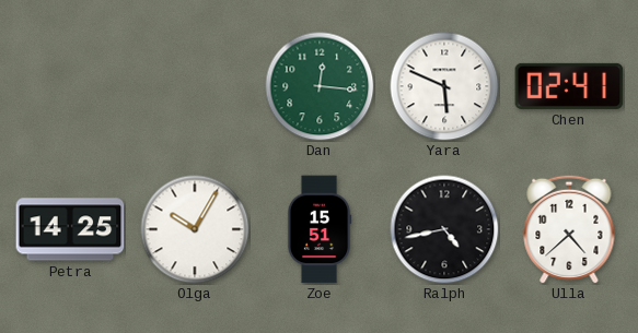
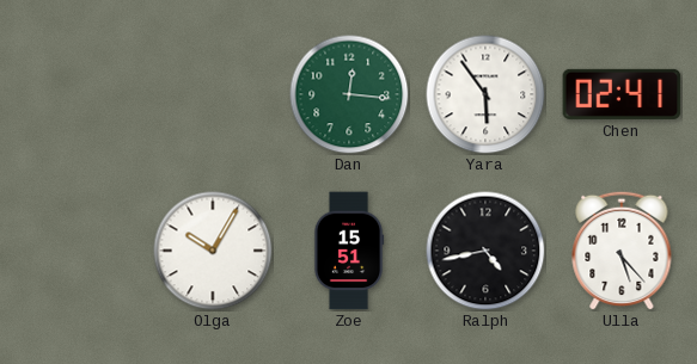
Yara: 5:49 -> 5:54
Petra: 14:25 -> none
Ulla: 4:38 -> 5:23
